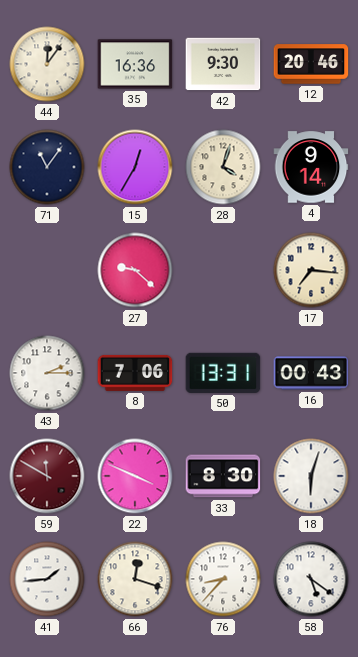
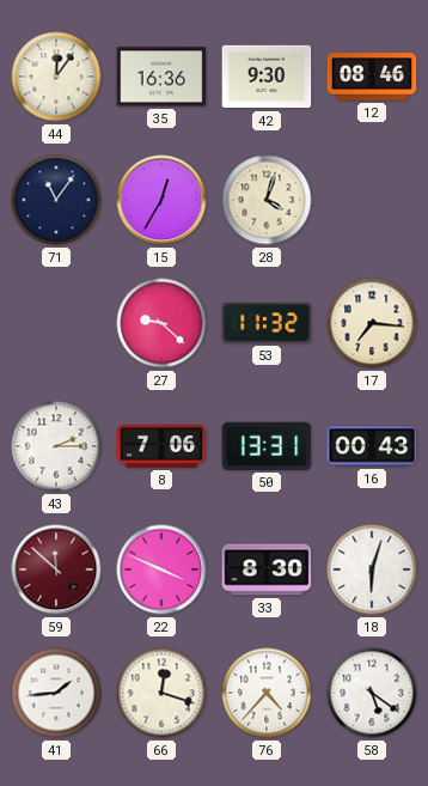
12: 20:46 -> 08:46
4: 9:14 -> none
53: none -> 11:32
59: 11:50 -> 11:52
76: 8:37 -> 4:37
